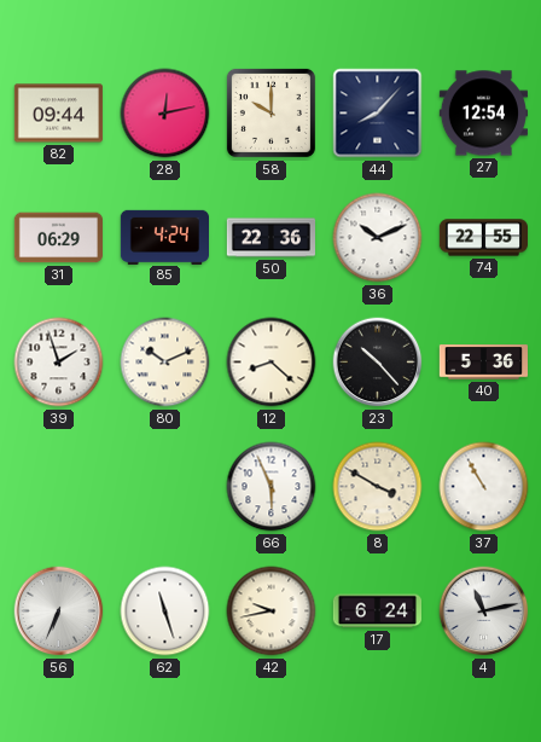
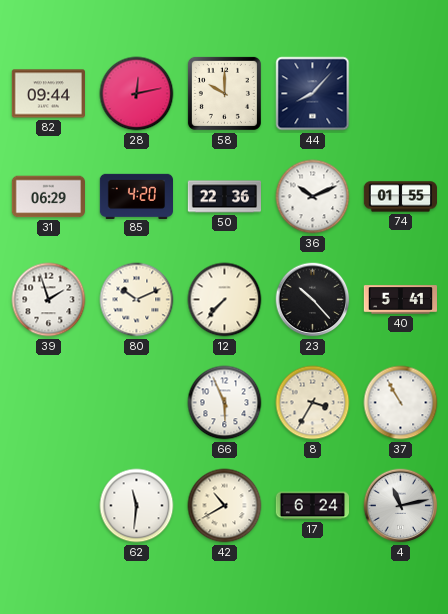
27: 12:54 -> none
85: 4:24 -> 4:20
74: 22:55 -> 01:55
12: 8:22 -> 7:37
40: 5:36 -> 5:41
8: 3:50 -> 3:35
56: 6:34 -> none
62: 11:27 -> 11:31
42: 9:43 -> 10:40
